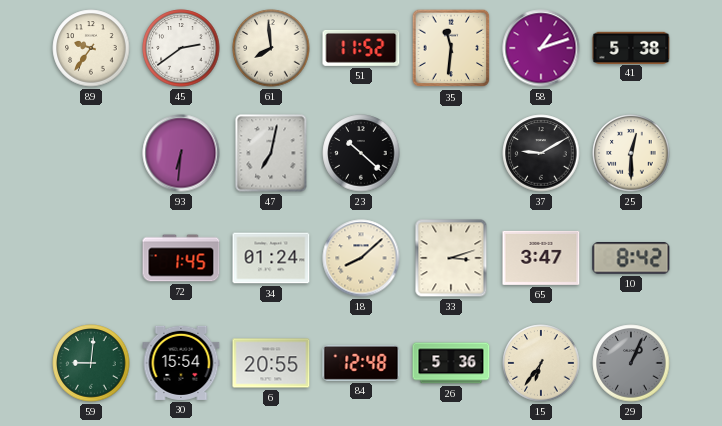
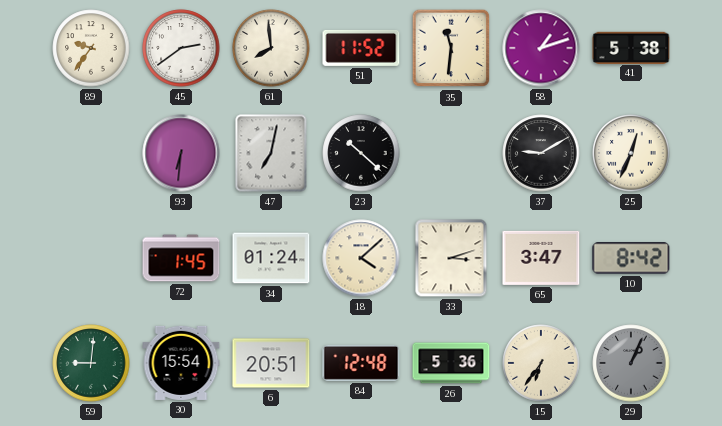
25: 12:30 -> 12:34
18: 8:08 -> 4:08
6: 20:55 -> 20:51
